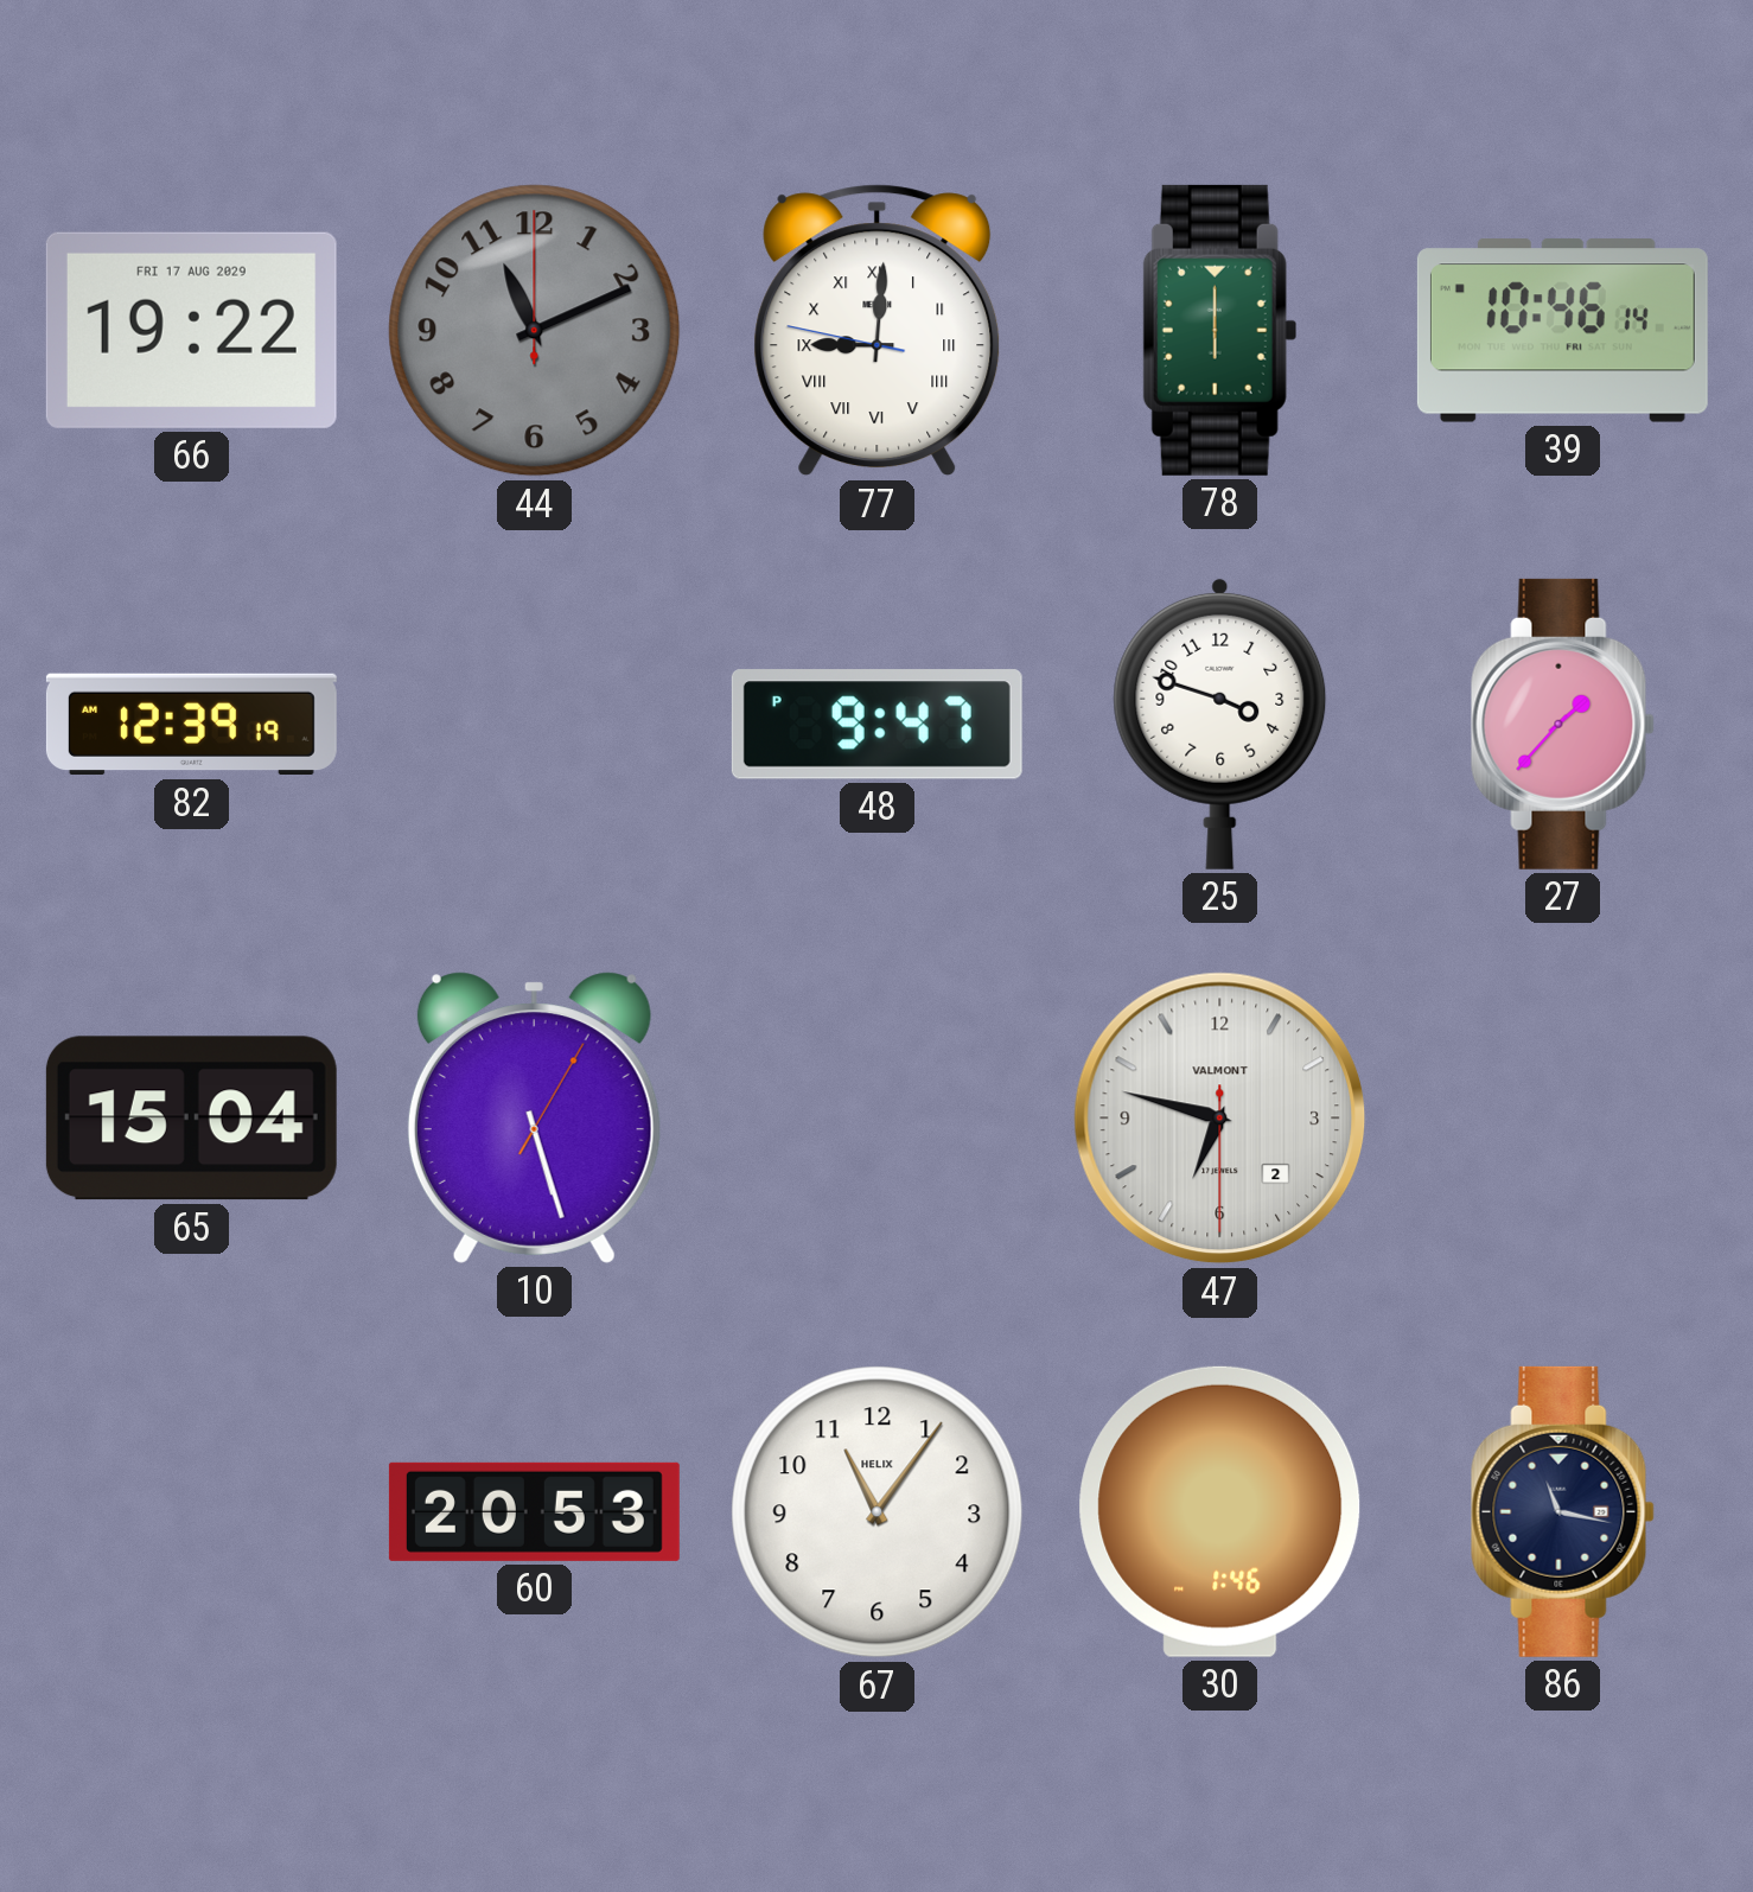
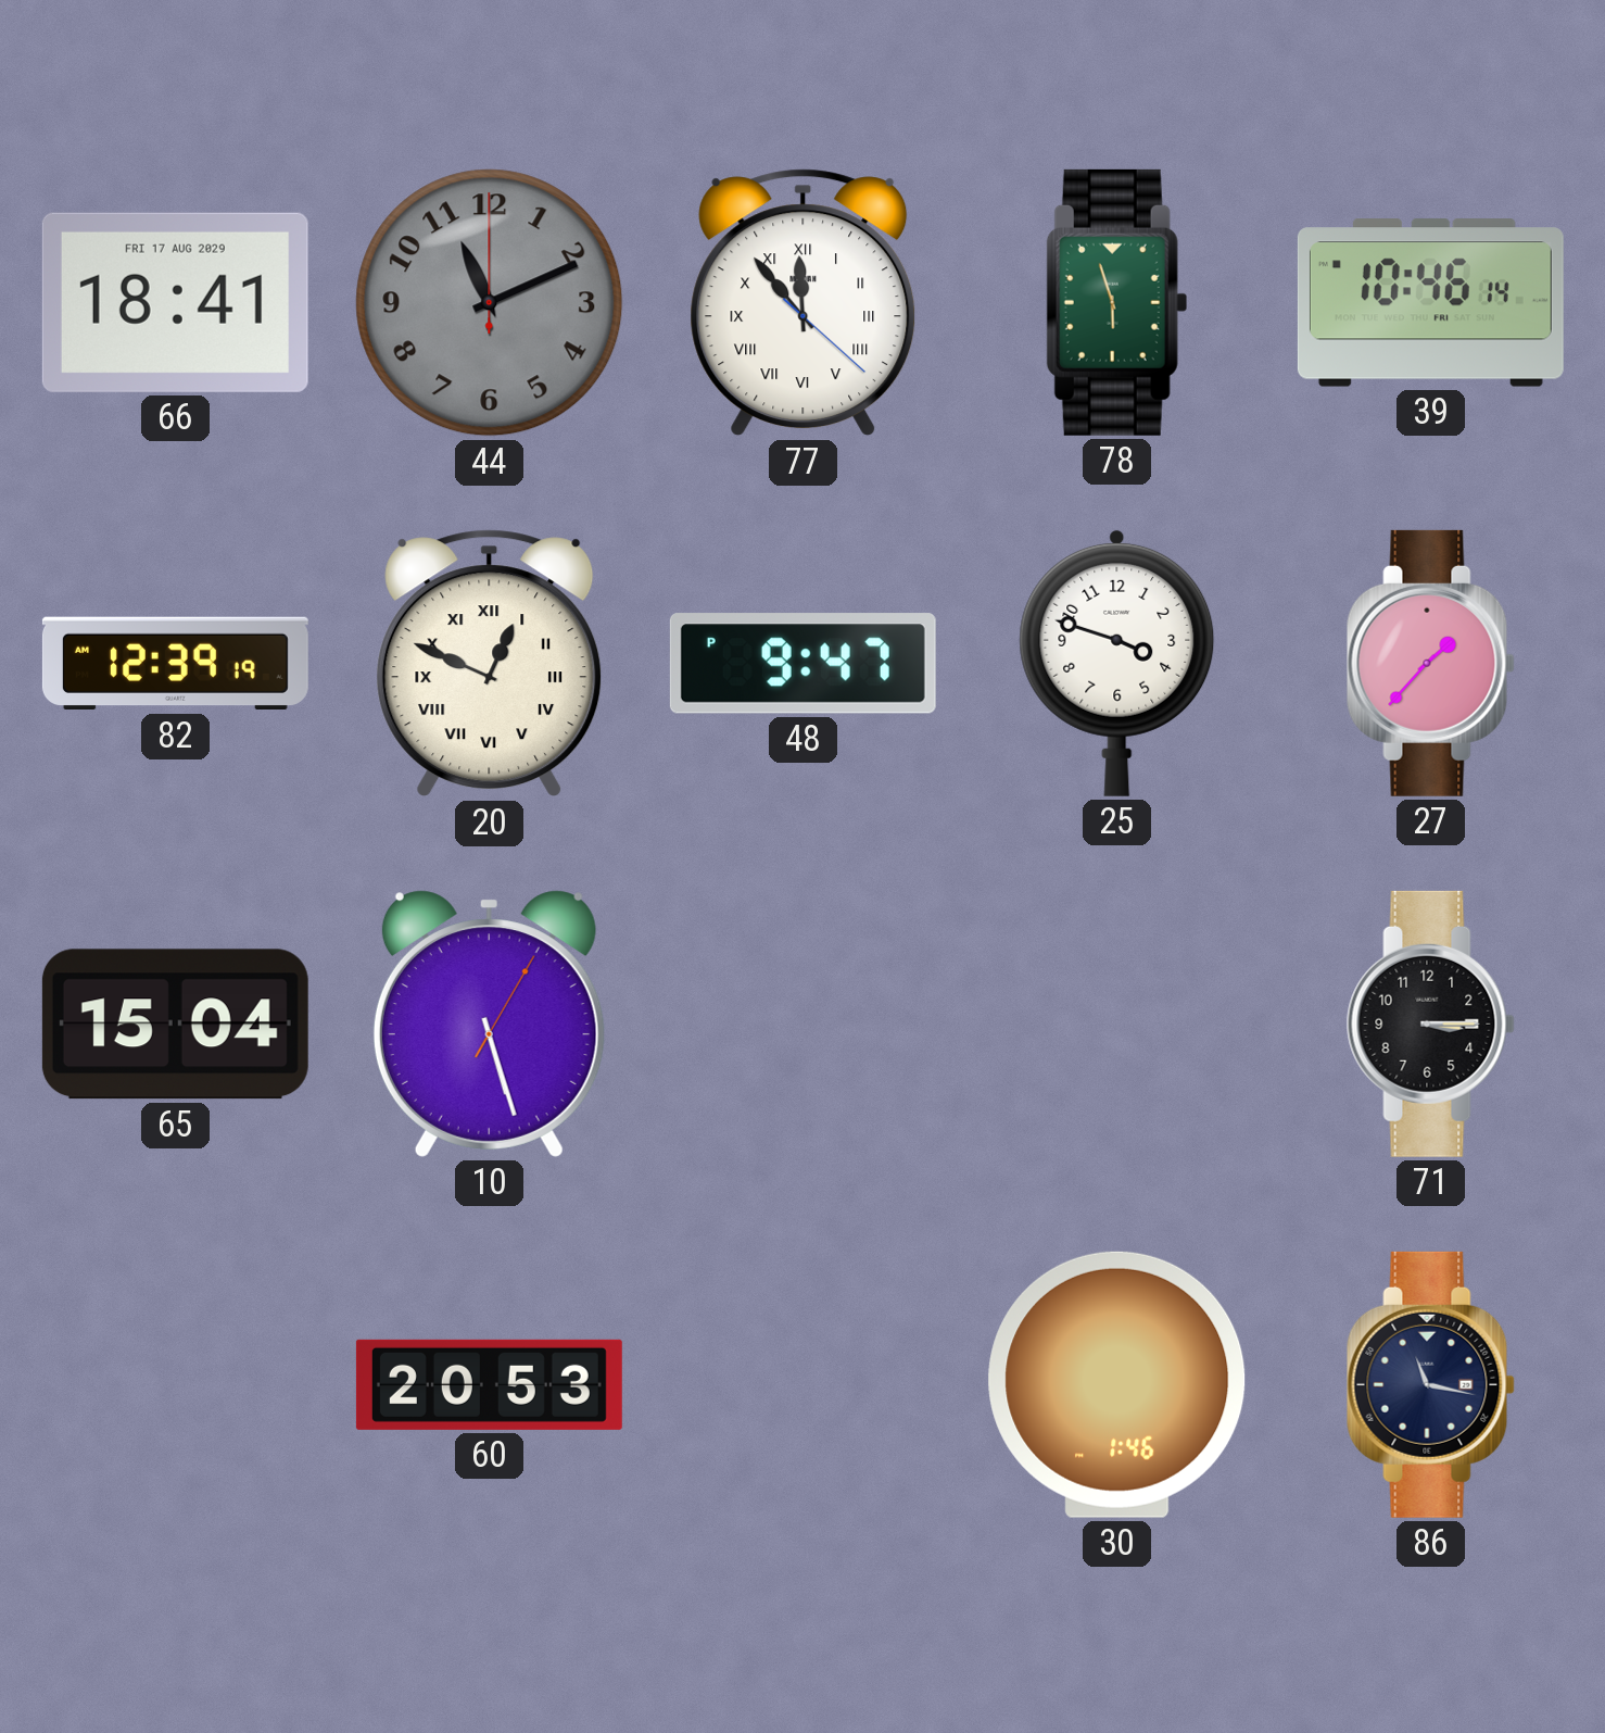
66: 19:22 -> 18:41
77: 9:00 -> 11:53
78: 6:00 -> 5:57
20: none -> 12:49
47: 6:47 -> none
71: none -> 3:15
67: 11:06 -> none
